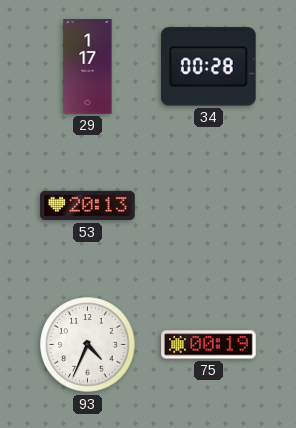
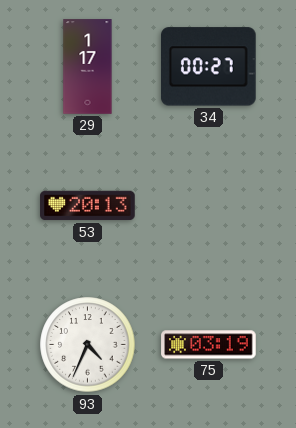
34: 00:28 -> 00:27
75: 00:19 -> 03:19
